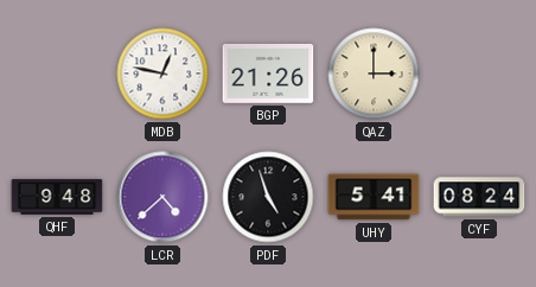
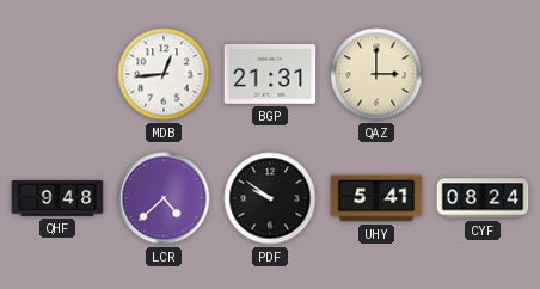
MDB: 12:47 -> 12:44
BGP: 21:26 -> 21:31
PDF: 4:57 -> 9:51
